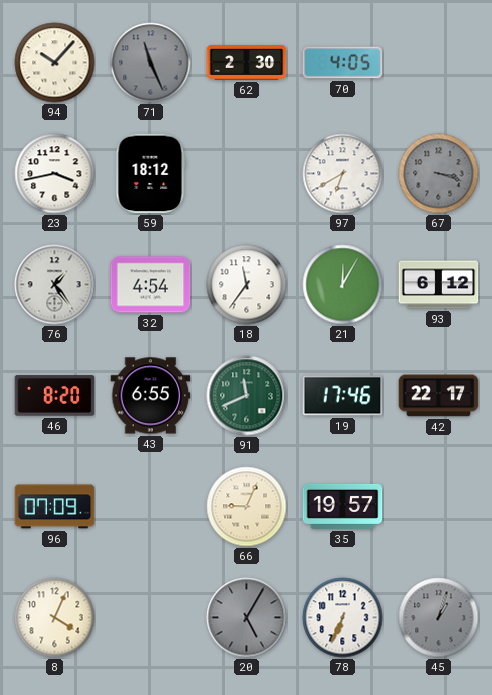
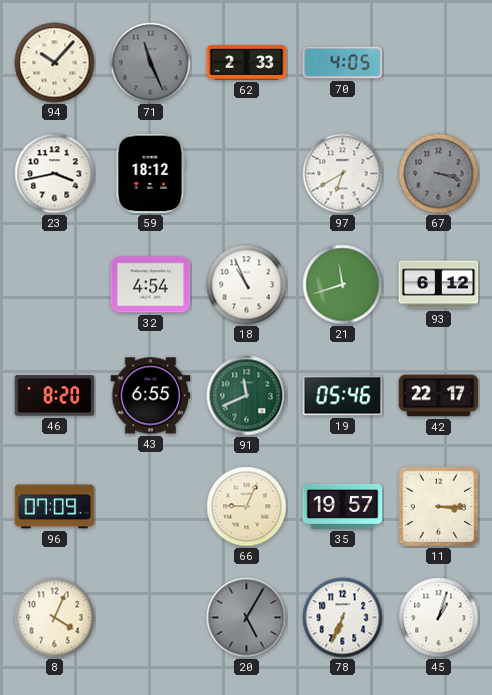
62: 2:30 -> 2:33
76: 1:24 -> none
18: 11:36 -> 10:56
21: 12:05 -> 11:42
19: 17:46 -> 05:46
11: none -> 3:15
45 dial: grey -> white
